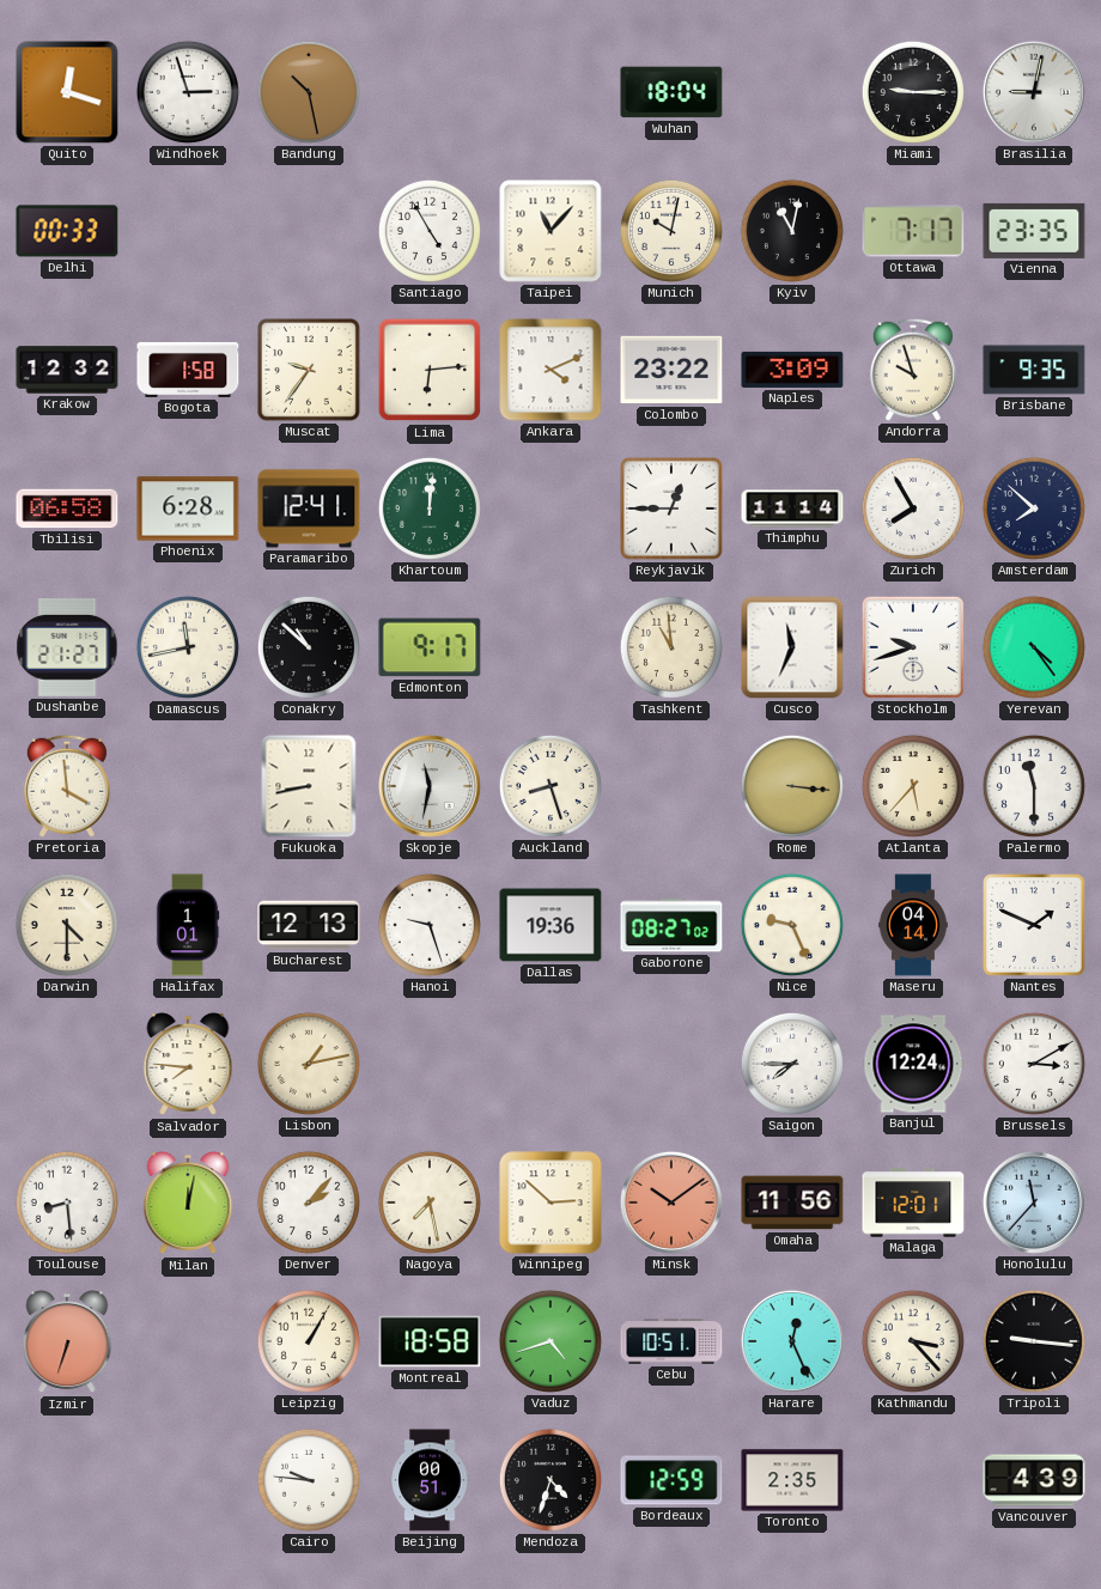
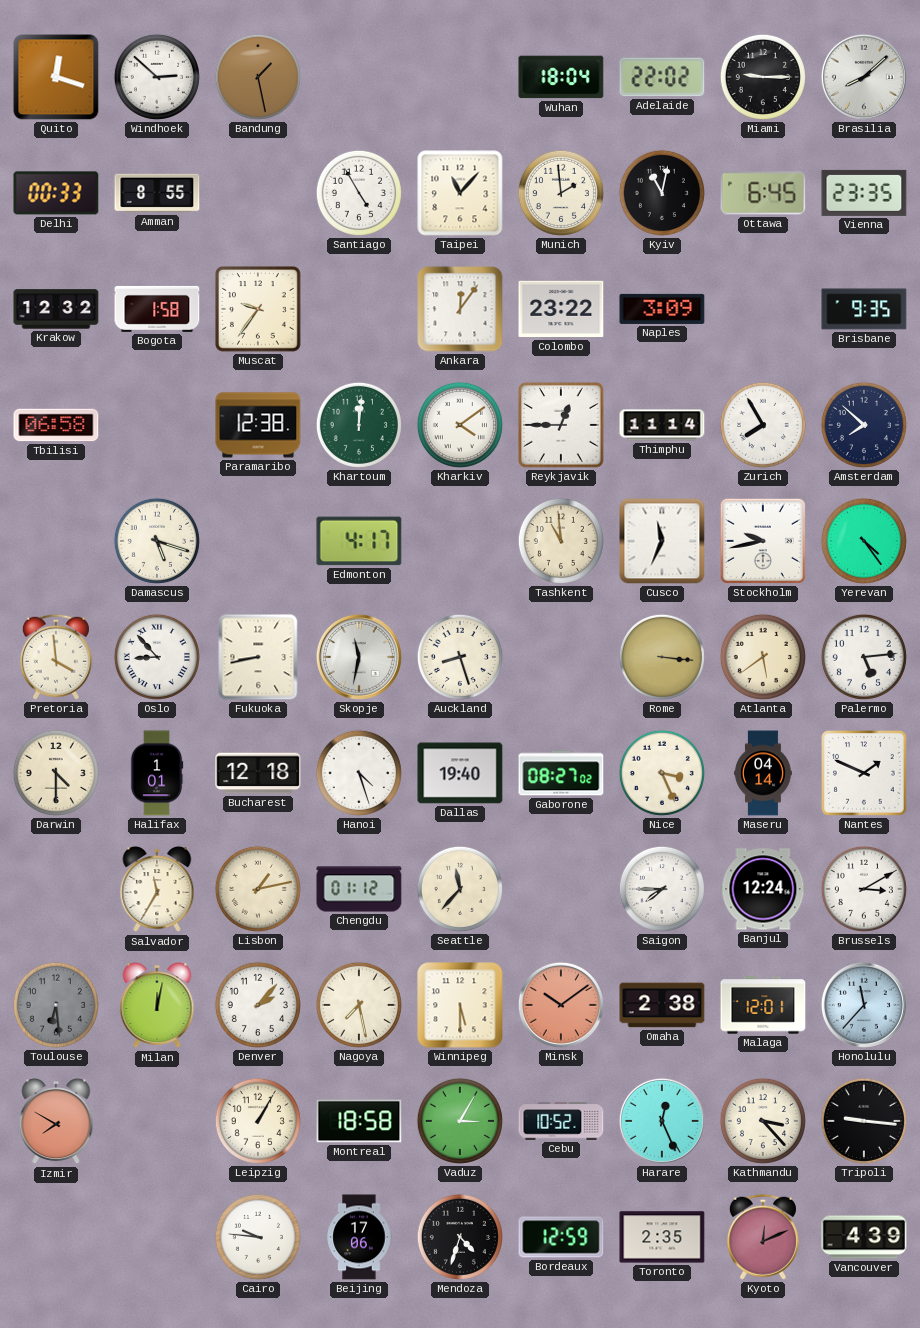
Windhoek: 2:57 -> 2:52
Bandung: 10:28 -> 1:28
Adelaide: none -> 22:02
Brasilia: 9:02 -> 8:08
Amman: none -> 8:55
Munich: 10:02 -> 1:59
Ottawa: 7:17 -> 6:45
Lima: 6:14 -> none
Ankara: 4:11 -> 12:06
Andorra: 9:57 -> none
Phoenix: 6:28 -> none
Paramaribo: 12:41 -> 12:38
Kharkiv: none -> 4:09
Dushanbe: 21:27 -> none
Damascus: 11:43 -> 5:18
Conakry: 10:52 -> none
Edmonton: 9:17 -> 4:17
Stockholm: 9:42 -> 9:43
Oslo: none -> 8:53
Atlanta: 5:37 -> 5:39
Palermo: 11:30 -> 5:14
Bucharest: 12:13 -> 12:18
Hanoi: 9:27 -> 4:27
Dallas: 19:36 -> 19:40
Nice: 9:26 -> 3:26
Salvador: 7:46 -> 11:35
Chengdu: none -> 01:12
Seattle: none -> 11:37
Toulouse: 8:29 -> 6:29
Toulouse dial: white -> grey
Winnipeg: 2:52 -> 5:30
Omaha: 11:56 -> 2:38
Izmir: 6:33 -> 7:50
Vaduz: 4:42 -> 3:05
Cebu: 10:51 -> 10:52
Beijing: 00:51 -> 17:06
Kyoto: none -> 12:11
